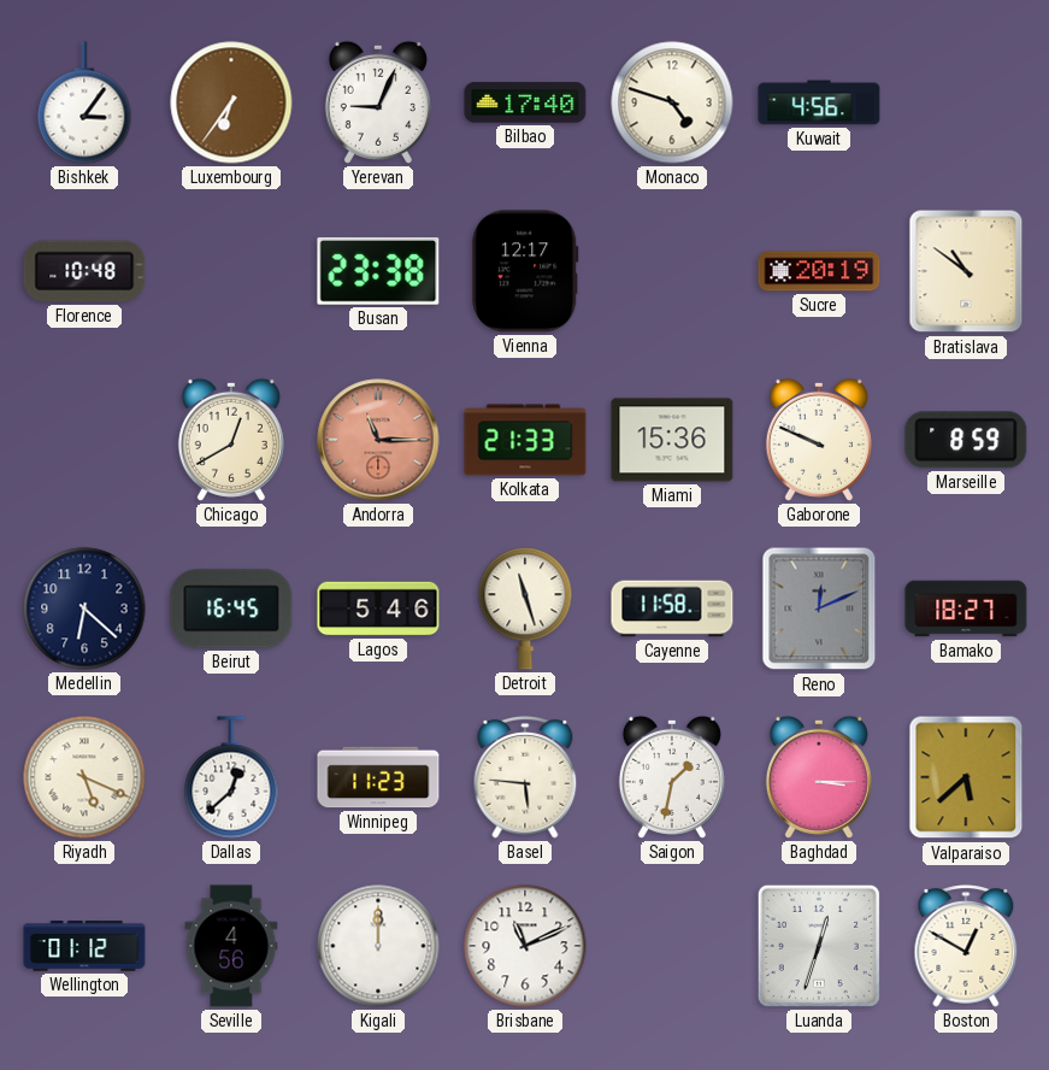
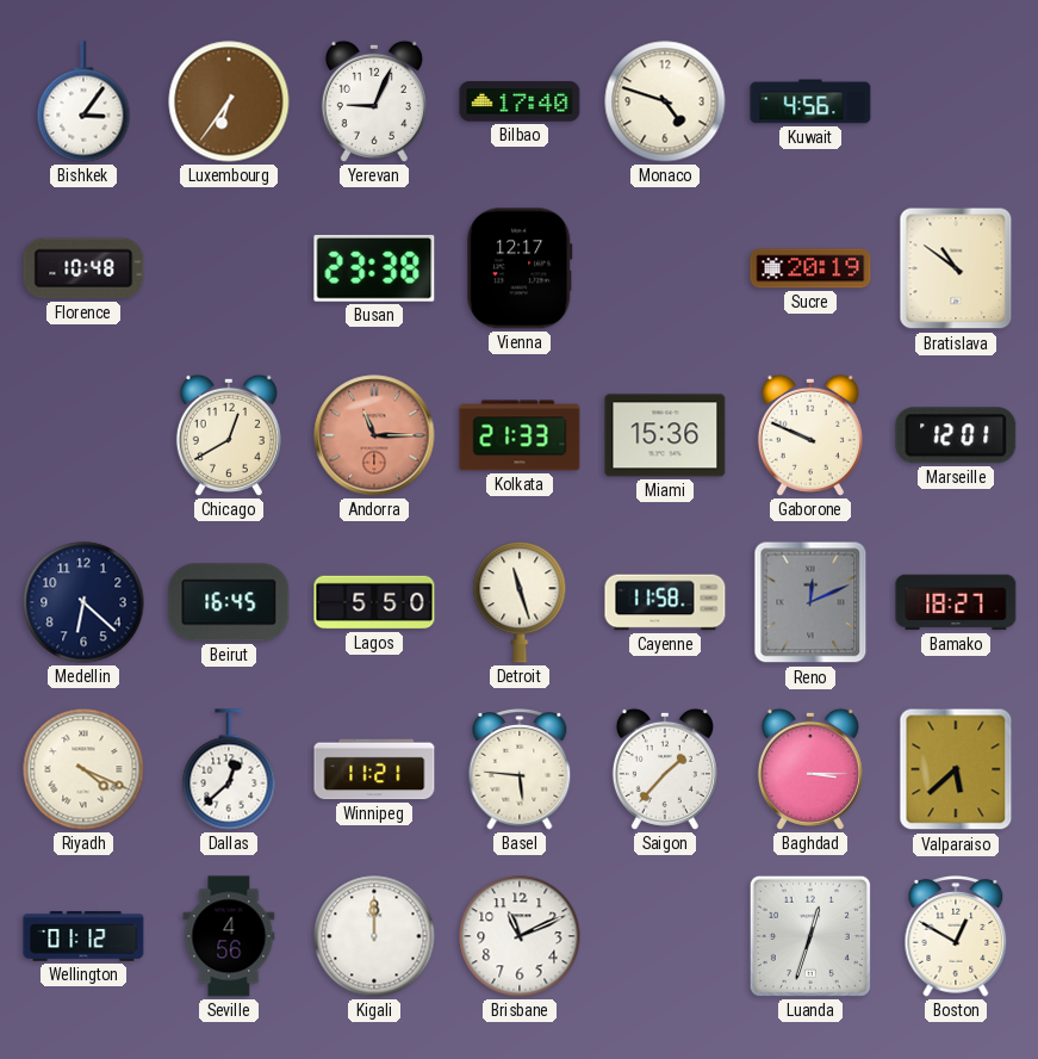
Marseille: 8:59 -> 12:01
Lagos: 5:46 -> 5:50
Riyadh: 5:19 -> 4:19
Winnipeg: 11:23 -> 11:21
Saigon: 1:32 -> 1:37
